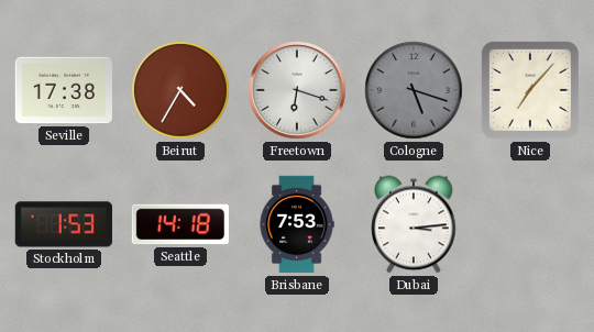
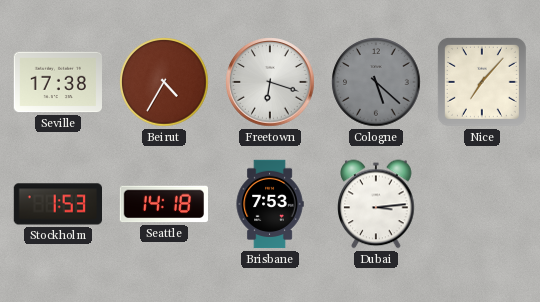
Cologne: 5:18 -> 5:22
